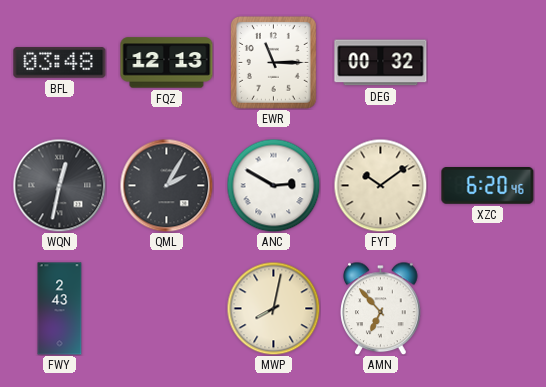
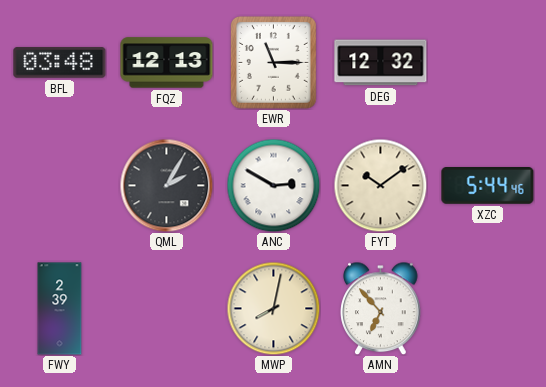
DEG: 00:32 -> 12:32
WQN: 12:32 -> none
XZC: 6:20 -> 5:44
FWY: 2:43 -> 2:39
